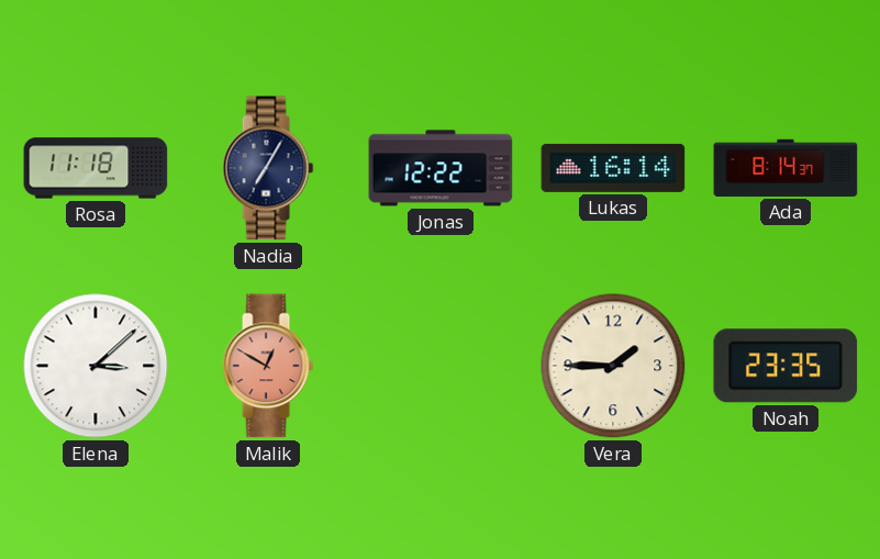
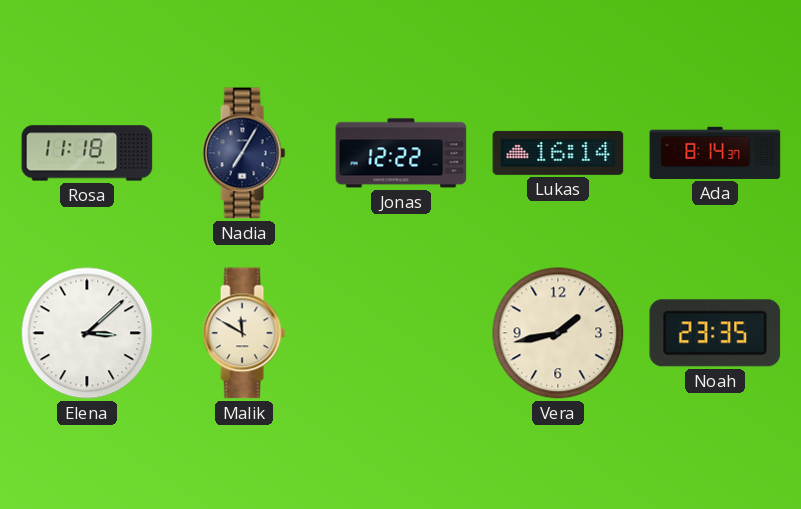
Malik: 12:50 -> 11:50
Malik dial: salmon -> cream
Vera: 1:45 -> 1:43
